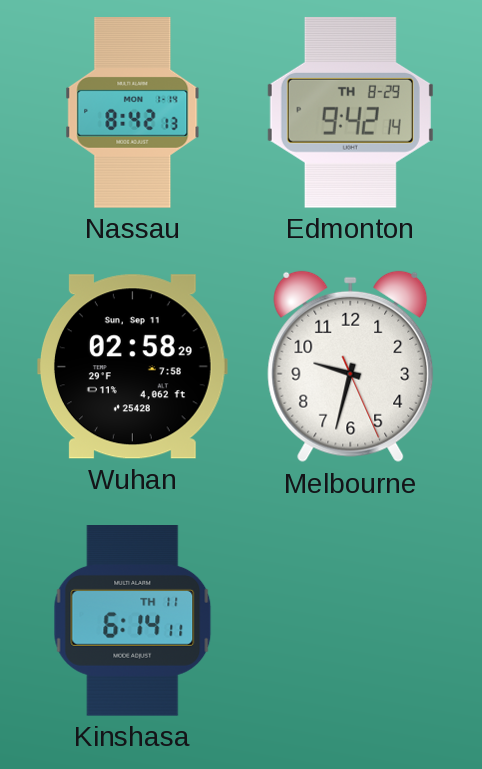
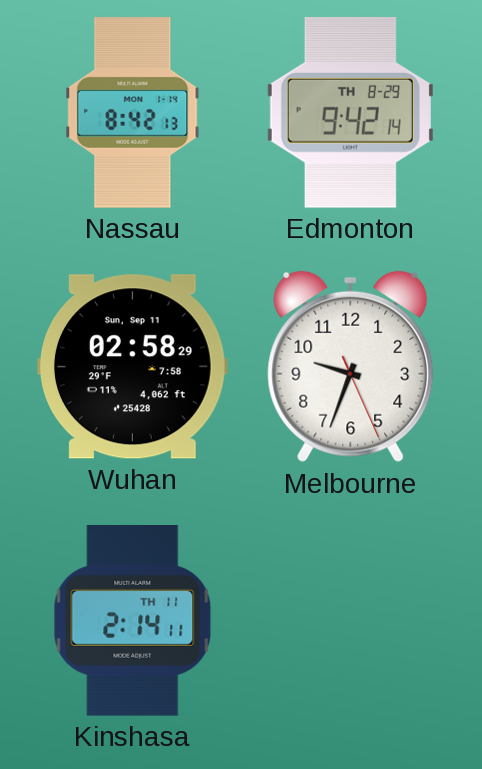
Melbourne: 9:32 -> 9:33
Kinshasa: 6:14 -> 2:14
